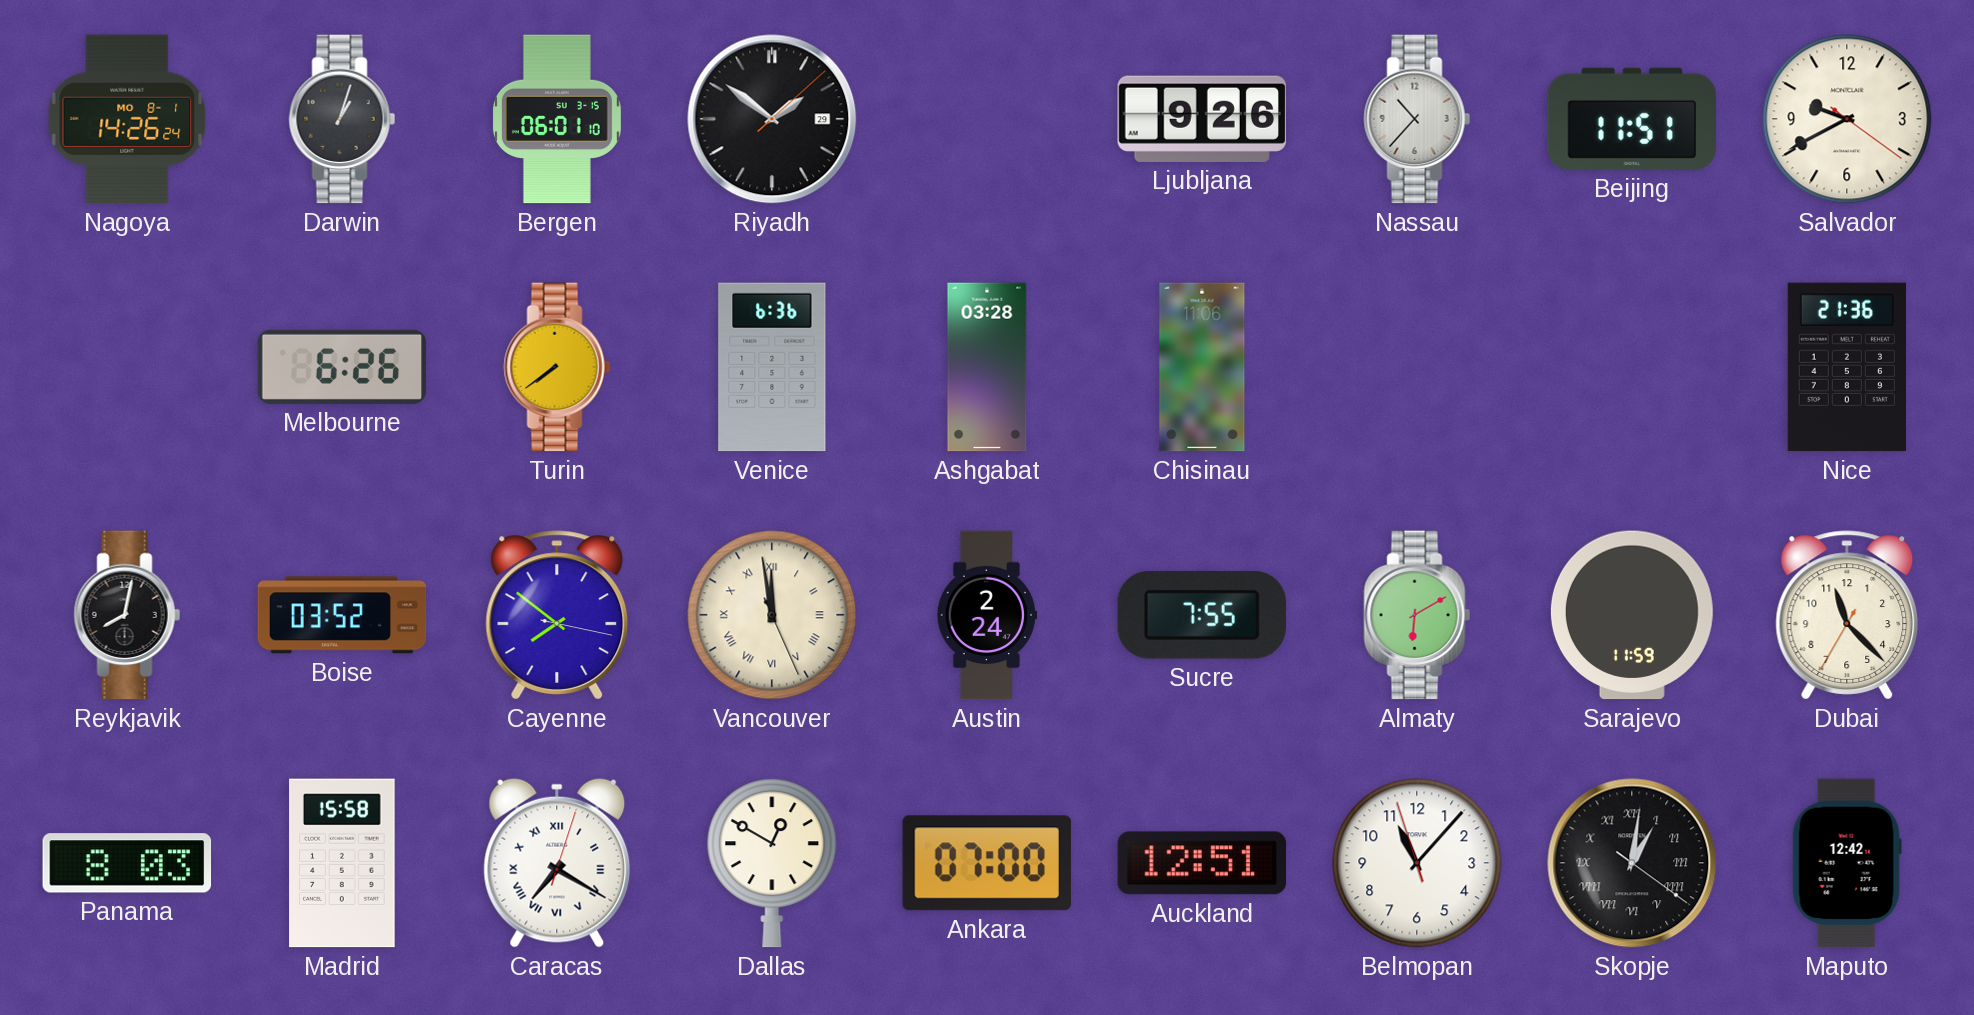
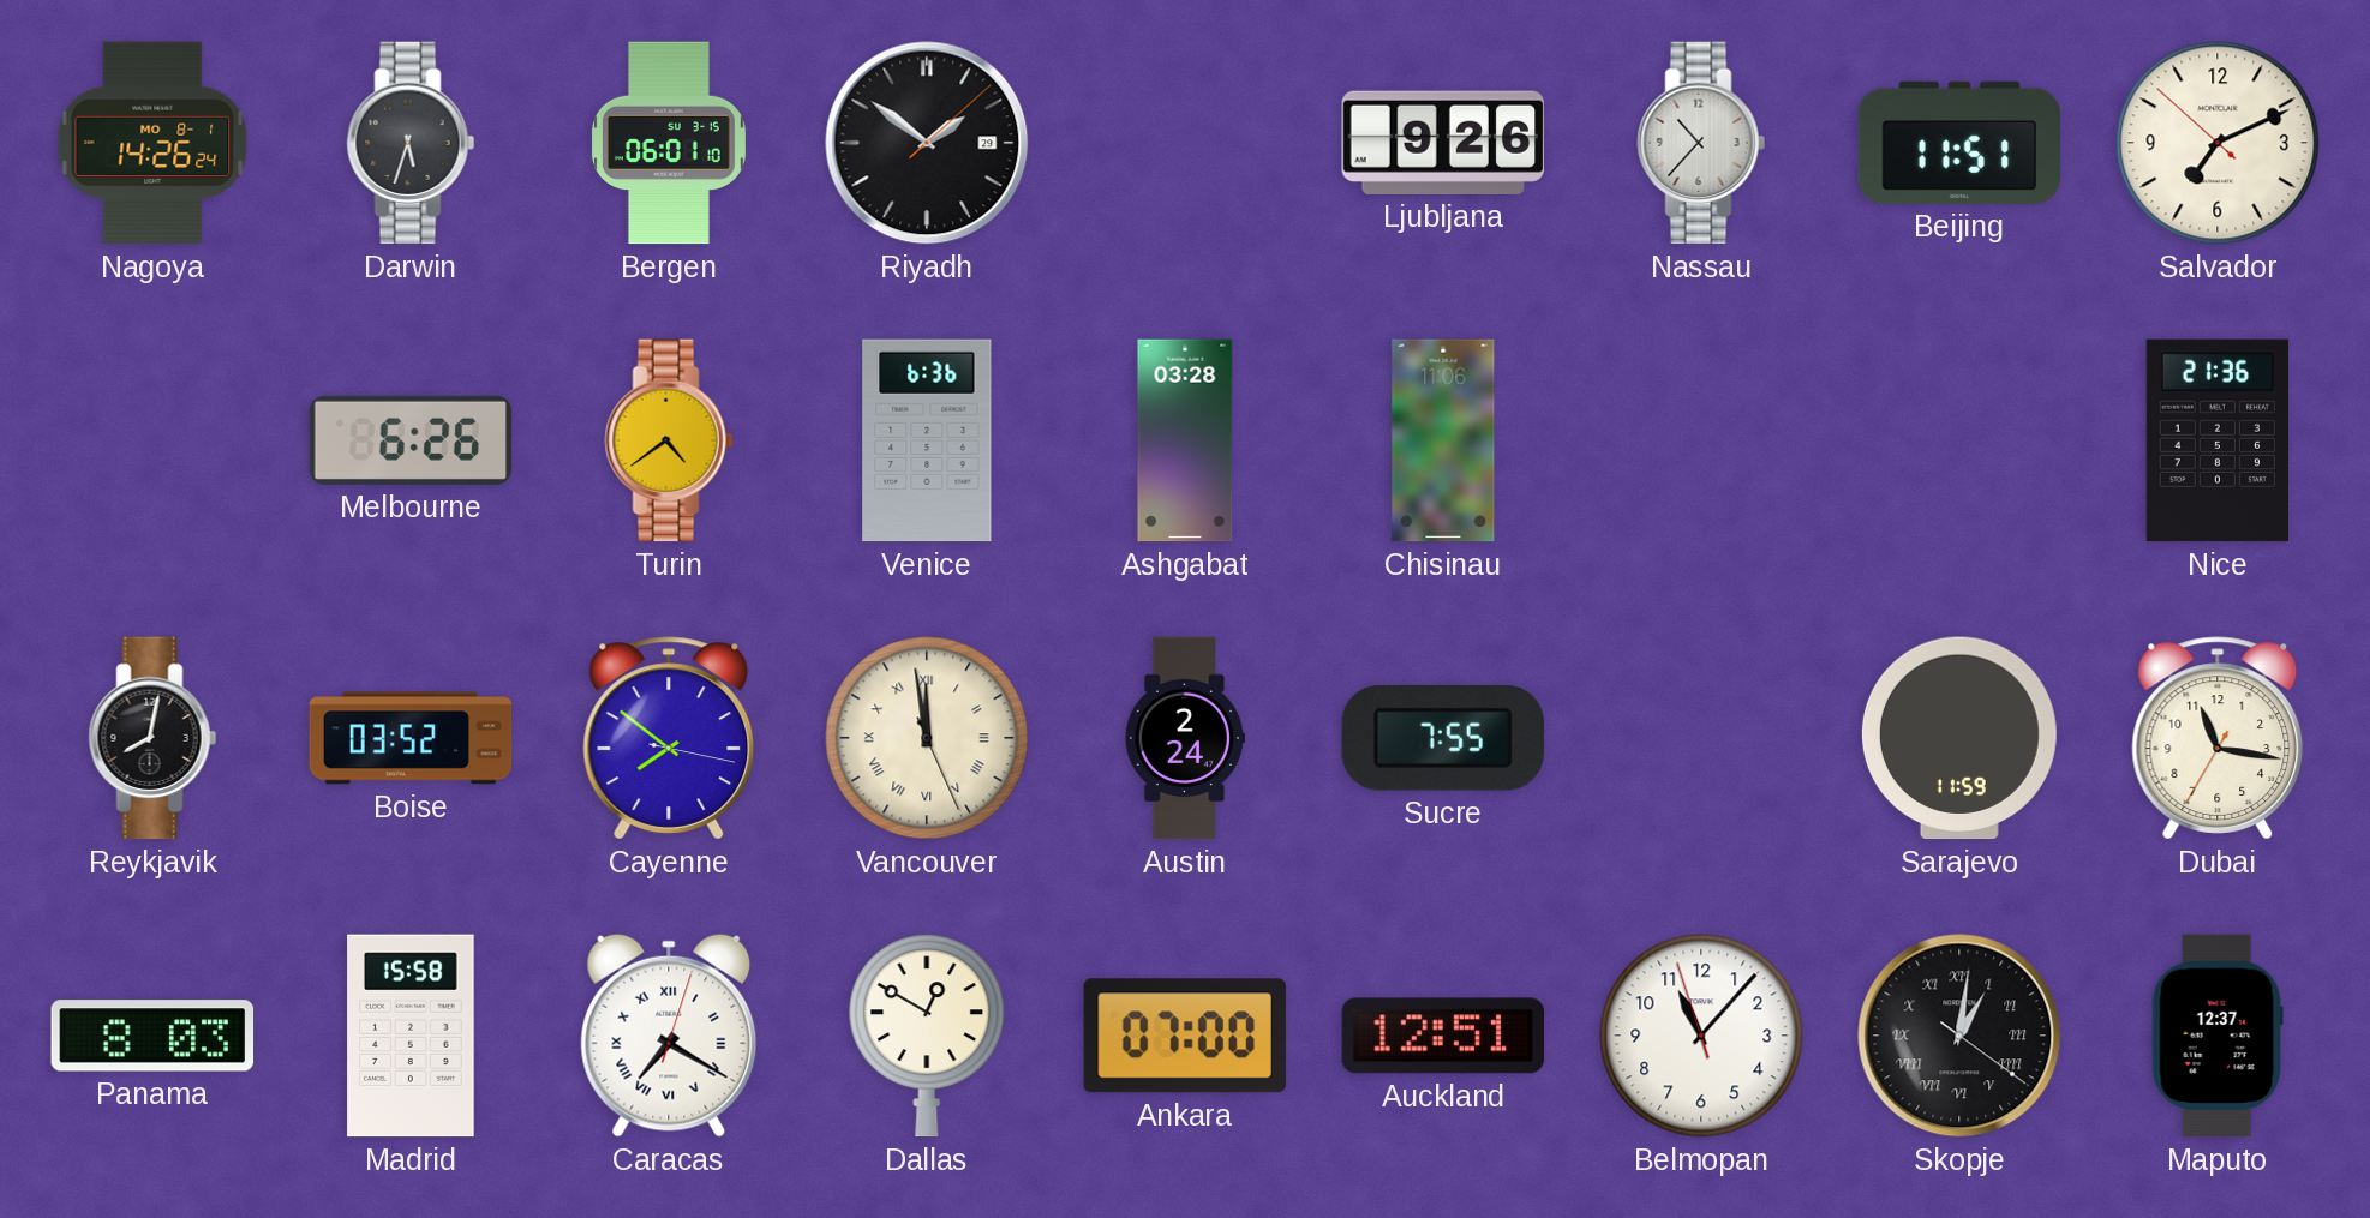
Darwin: 1:03 -> 5:33
Salvador: 9:40 -> 7:10
Turin: 7:39 -> 4:39
Almaty: 6:10 -> none
Dubai: 11:22 -> 11:16
Maputo: 12:42 -> 12:37
